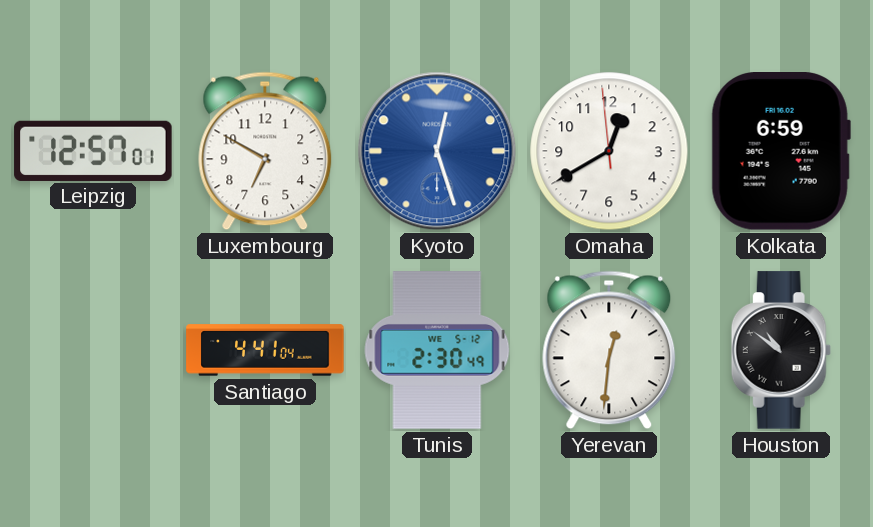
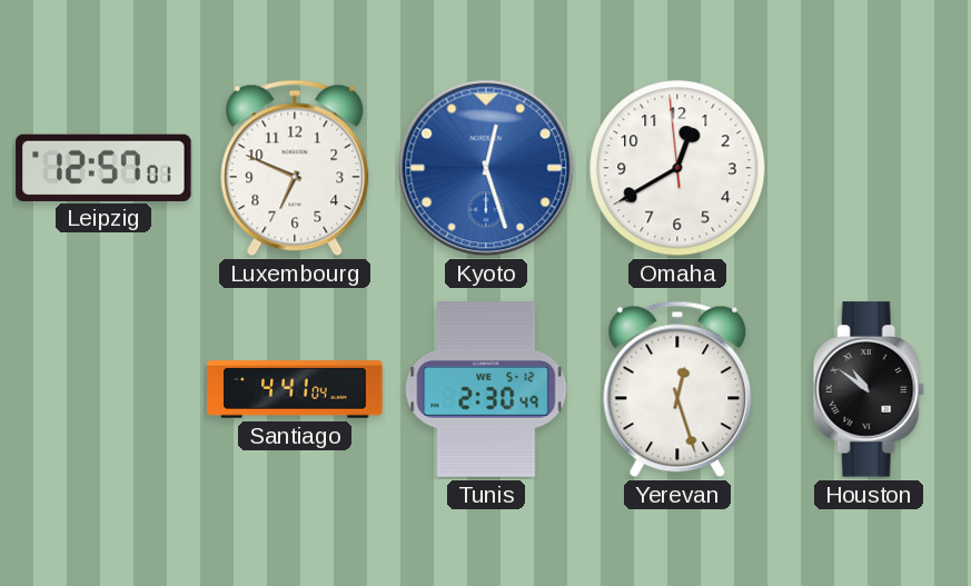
Luxembourg: 6:50 -> 6:49
Kolkata: 6:59 -> none
Yerevan: 12:31 -> 12:27
